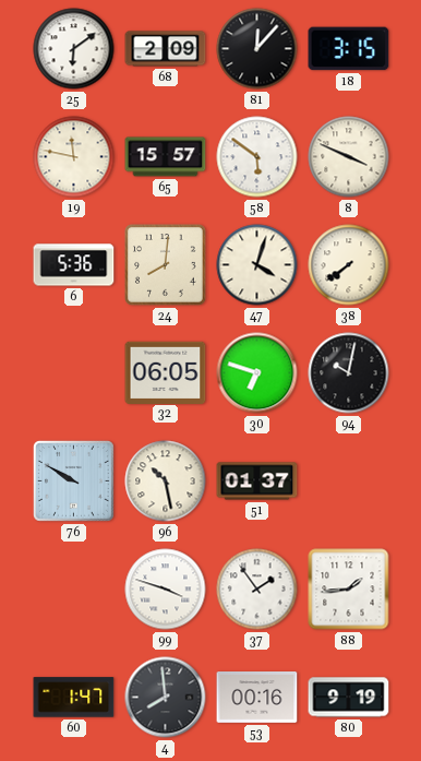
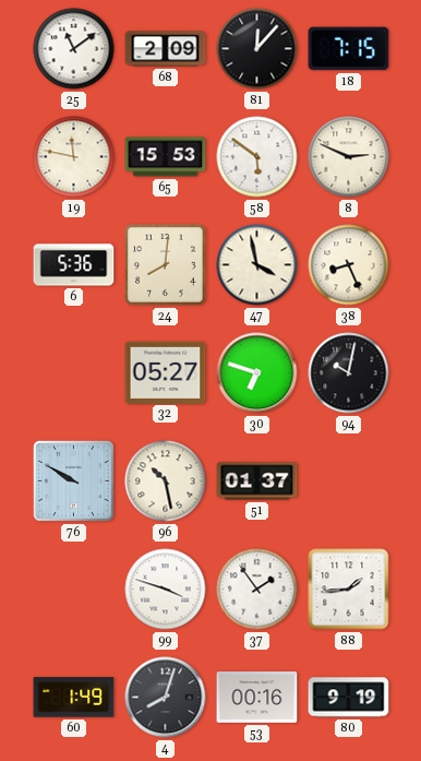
25: 6:09 -> 11:09
18: 3:15 -> 7:15
65: 15:57 -> 15:53
8: 3:49 -> 2:49
47: 4:03 -> 3:58
38: 7:39 -> 8:26
32: 06:05 -> 05:27
60: 1:47 -> 1:49
4: 7:59 -> 8:03
